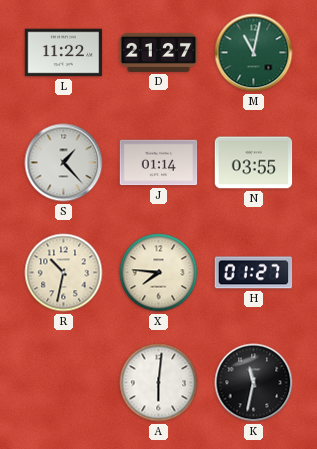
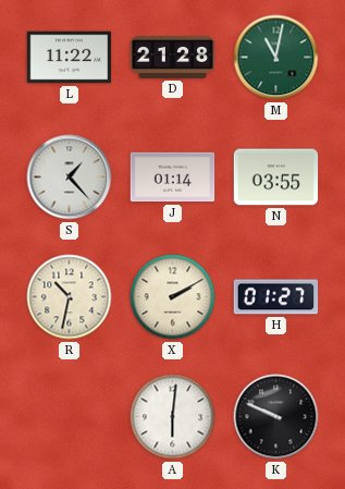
D: 21:27 -> 21:28
X: 7:46 -> 2:10
K: 11:32 -> 9:49
